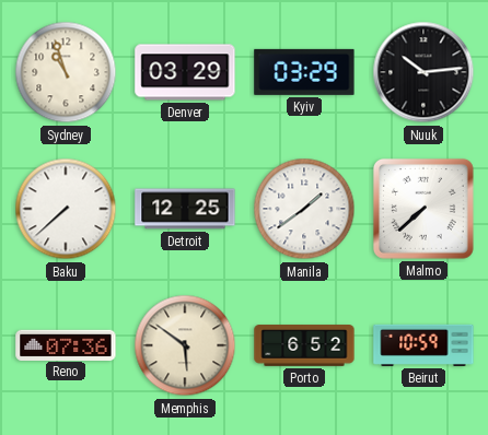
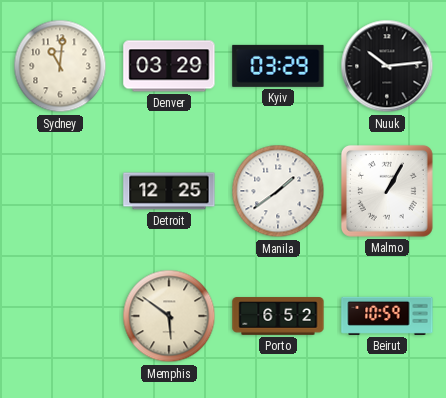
Sydney: 10:57 -> 11:01
Baku: 7:38 -> none
Malmo: 7:38 -> 1:05
Reno: 07:36 -> none
